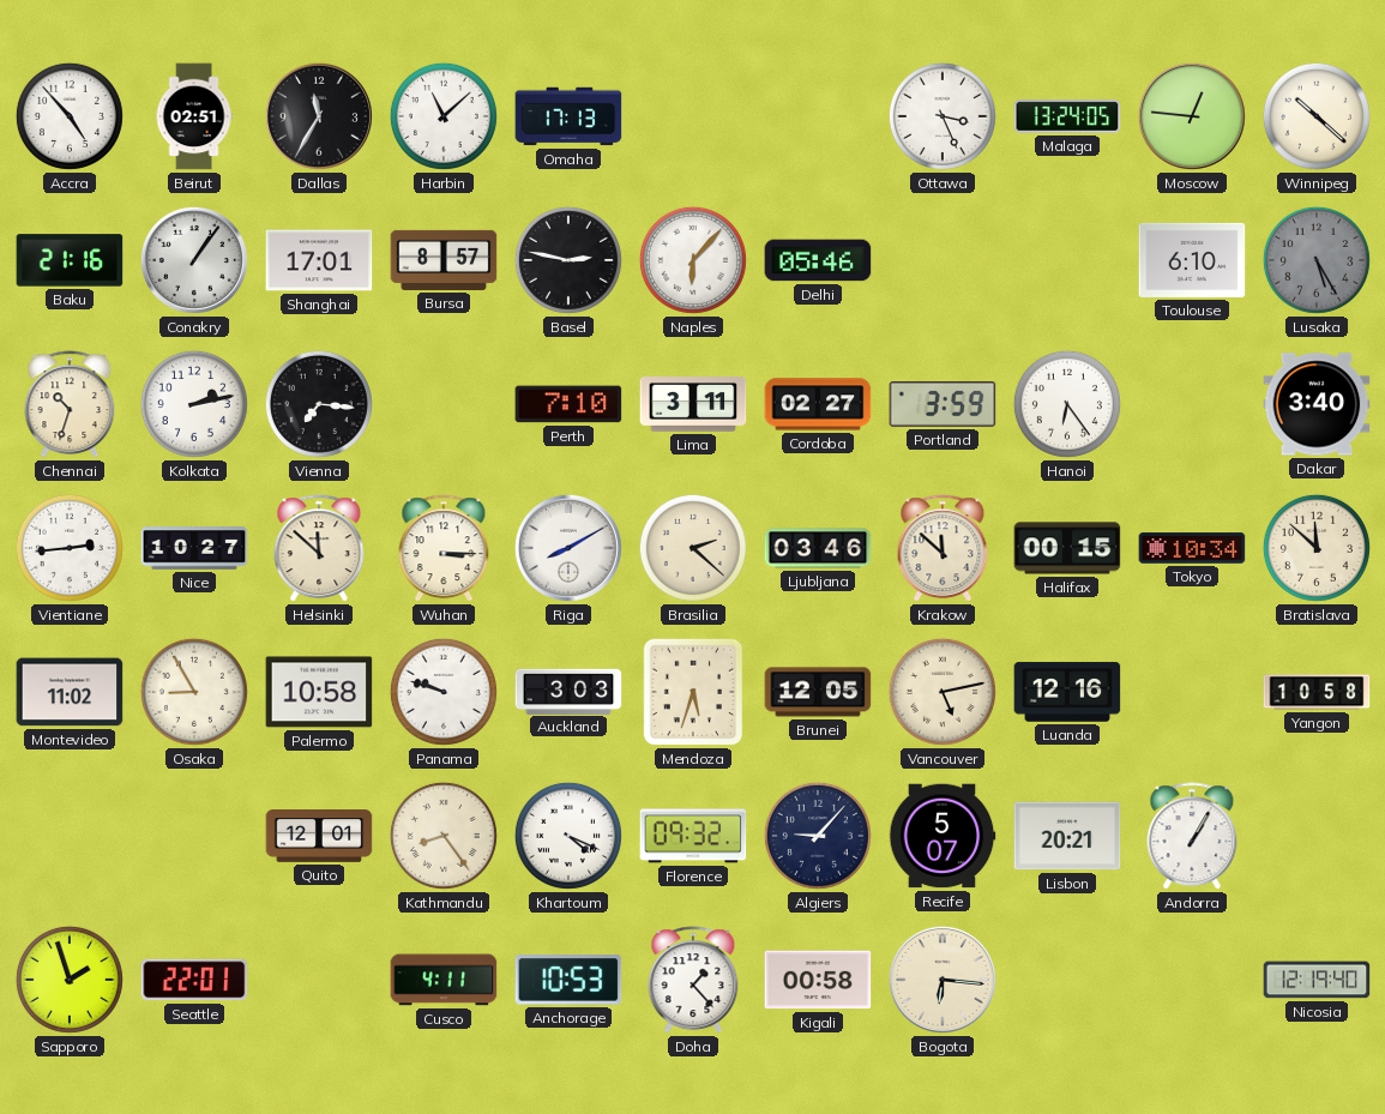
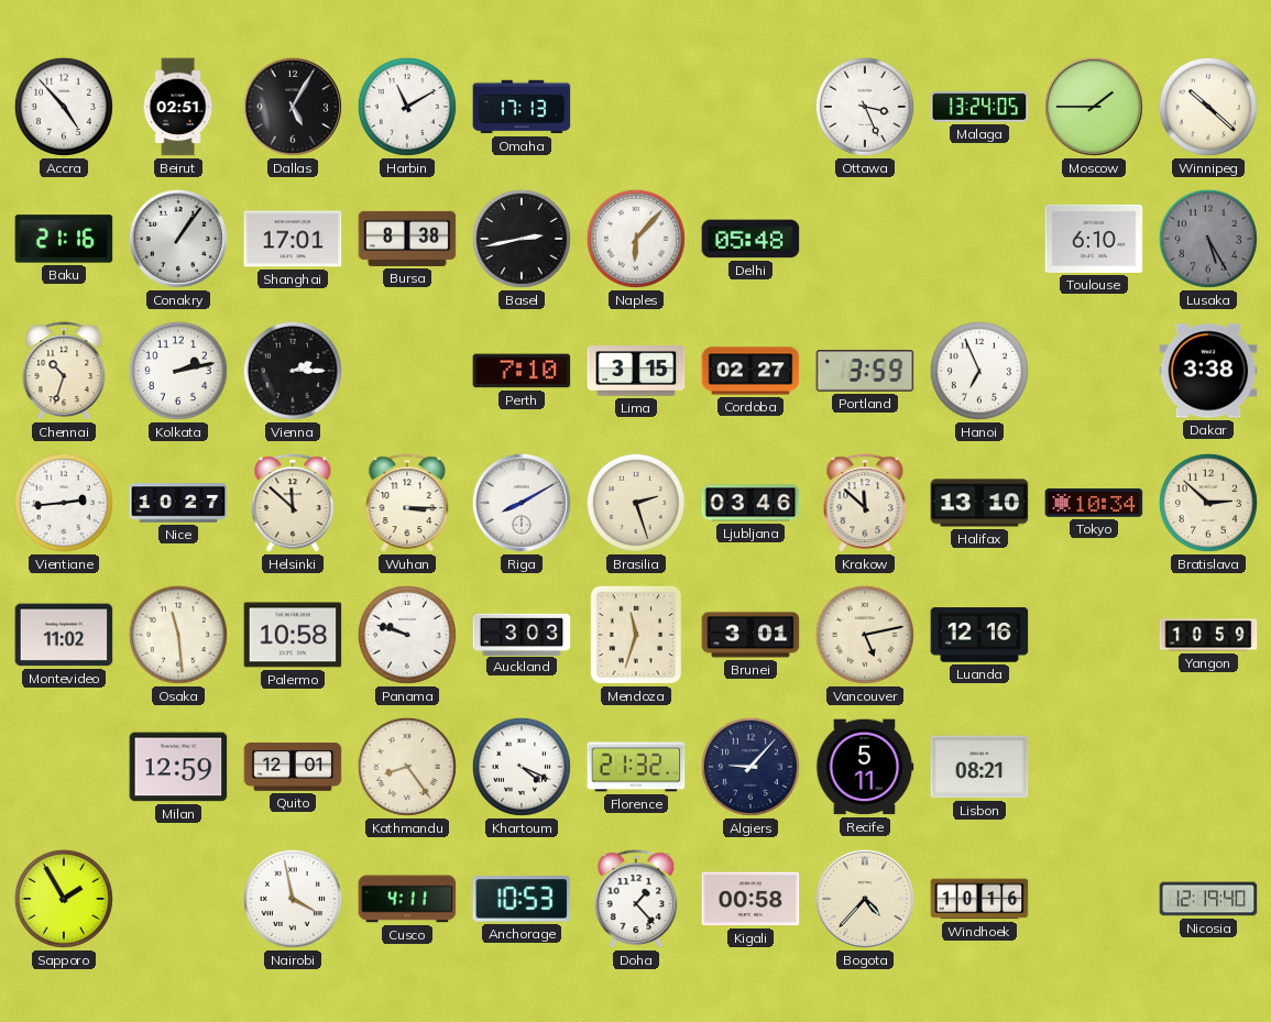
Dallas: 11:35 -> 5:05
Harbin: 11:08 -> 11:10
Moscow: 12:46 -> 1:45
Bursa: 8:57 -> 8:38
Basel: 2:47 -> 2:43
Delhi: 05:46 -> 05:48
Vienna: 7:16 -> 2:15
Lima: 3:11 -> 3:15
Hanoi: 6:24 -> 6:56
Dakar: 3:40 -> 3:38
Brasilia: 2:22 -> 2:27
Halifax: 00:15 -> 13:10
Bratislava: 11:52 -> 2:52
Osaka: 8:55 -> 11:29
Mendoza: 5:33 -> 11:33
Brunei: 12:05 -> 3:01
Yangon: 10:58 -> 10:59
Milan: none -> 12:59
Florence: 09:32 -> 21:32
Recife: 5:07 -> 5:11
Lisbon: 20:21 -> 08:21
Andorra: 1:05 -> none
Sapporo: 1:57 -> 1:55
Seattle: 22:01 -> none
Nairobi: none -> 3:58
Bogota: 6:16 -> 4:37
Windhoek: none -> 10:16
